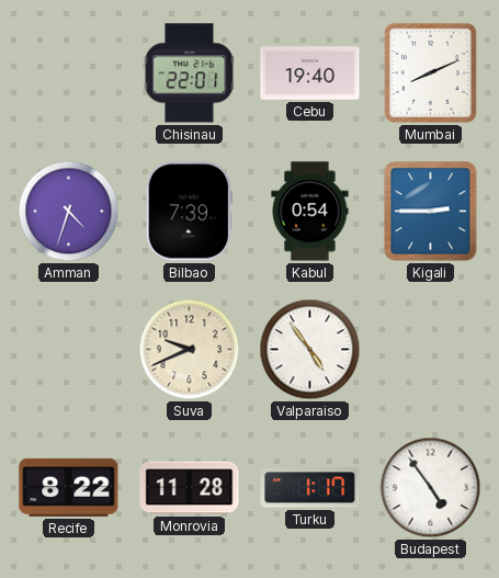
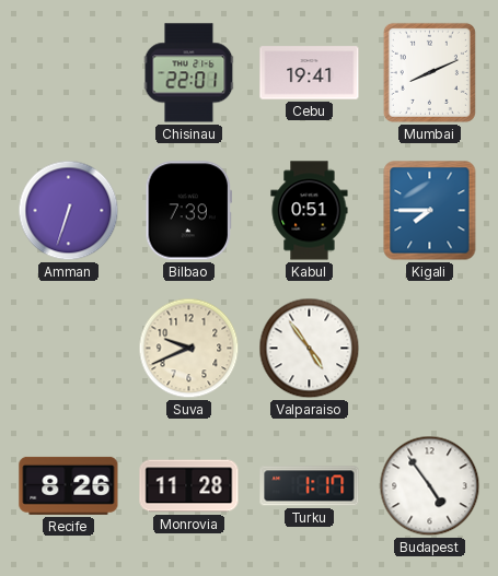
Cebu: 19:40 -> 19:41
Amman: 4:33 -> 6:33
Kabul: 0:54 -> 0:51
Kigali: 2:45 -> 7:45
Recife: 8:22 -> 8:26
